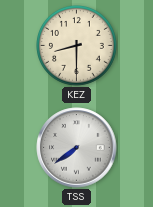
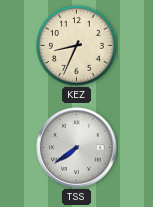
KEZ: 8:30 -> 8:34
